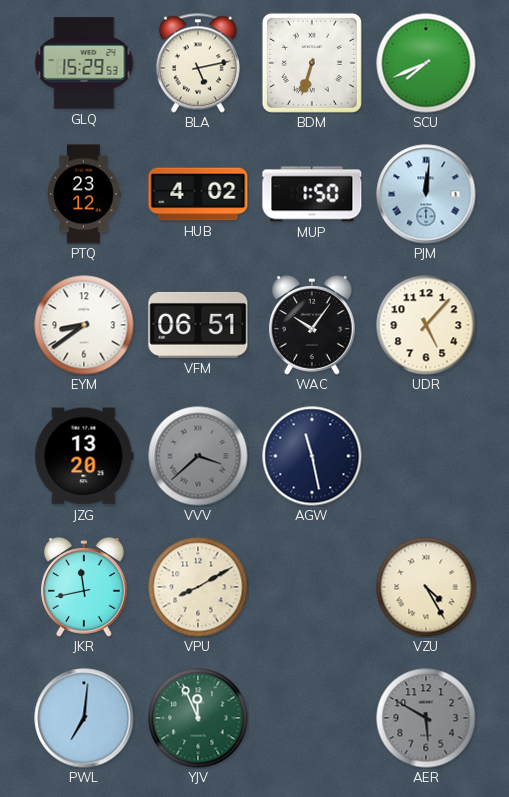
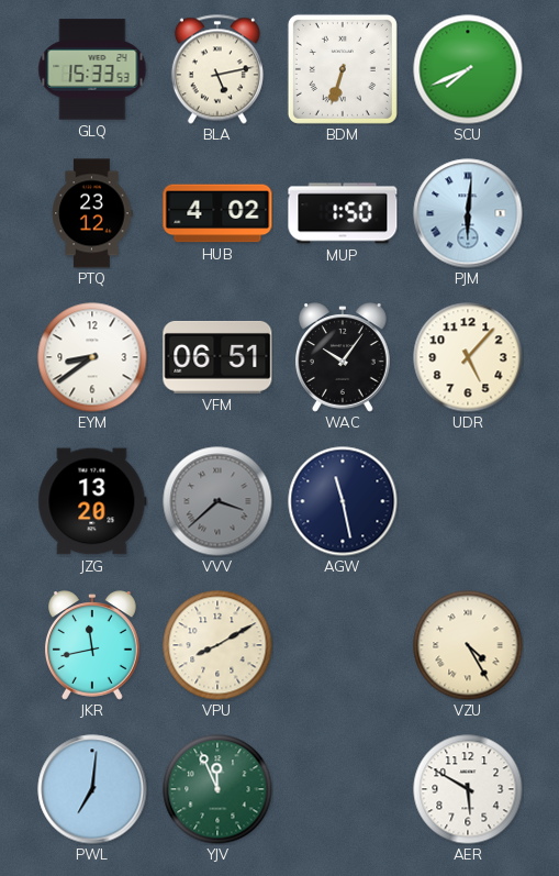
GLQ: 15:29 -> 15:33
PJM: 12:01 -> 6:01
AER dial: grey -> white
